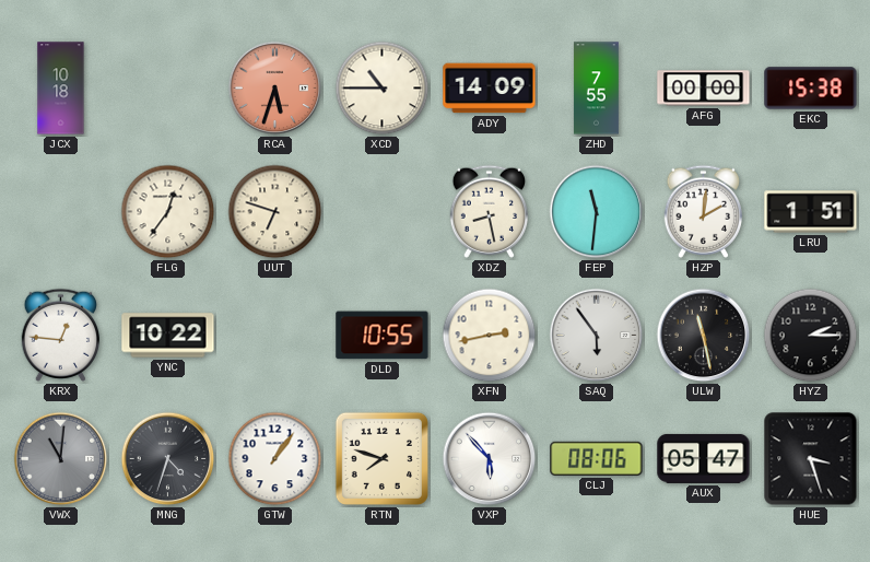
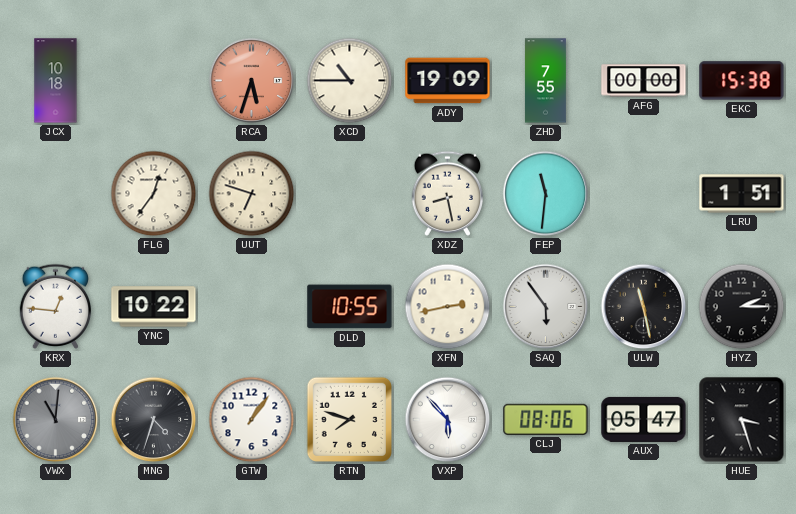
ADY: 14:09 -> 19:09
HZP: 2:01 -> none
